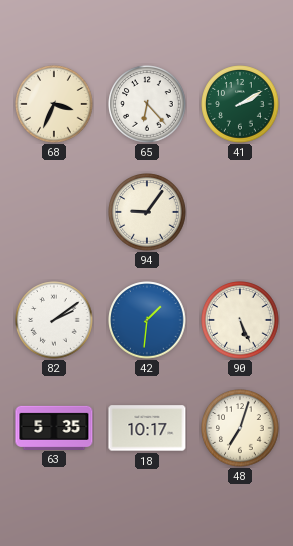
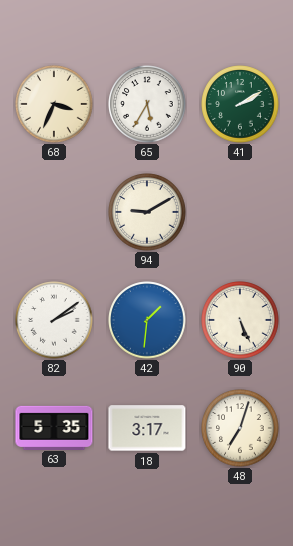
65: 6:23 -> 5:35
94: 9:06 -> 9:10
18: 10:17 -> 3:17
